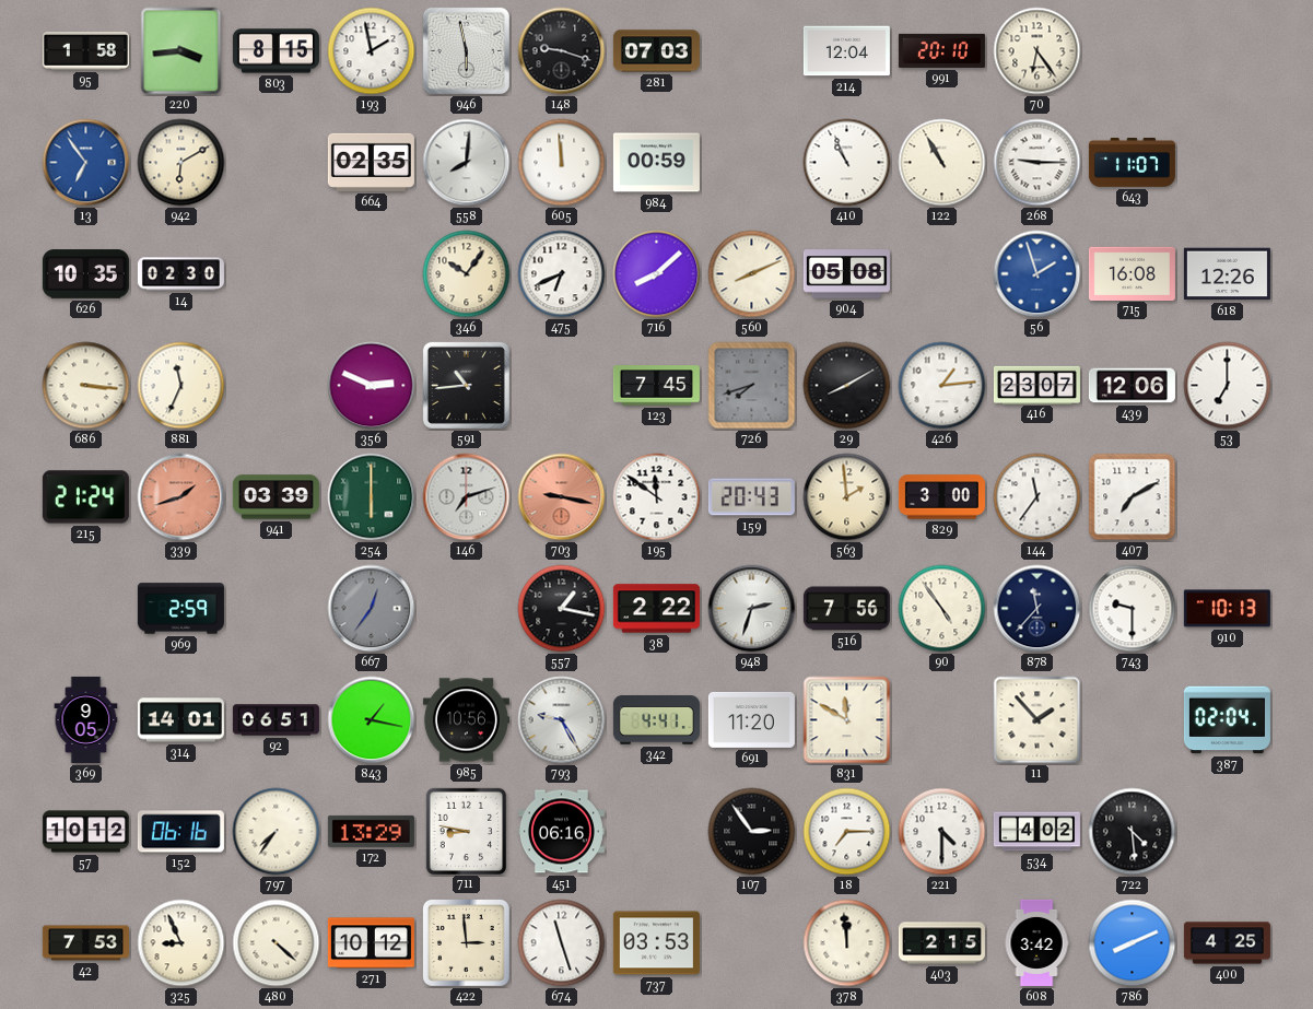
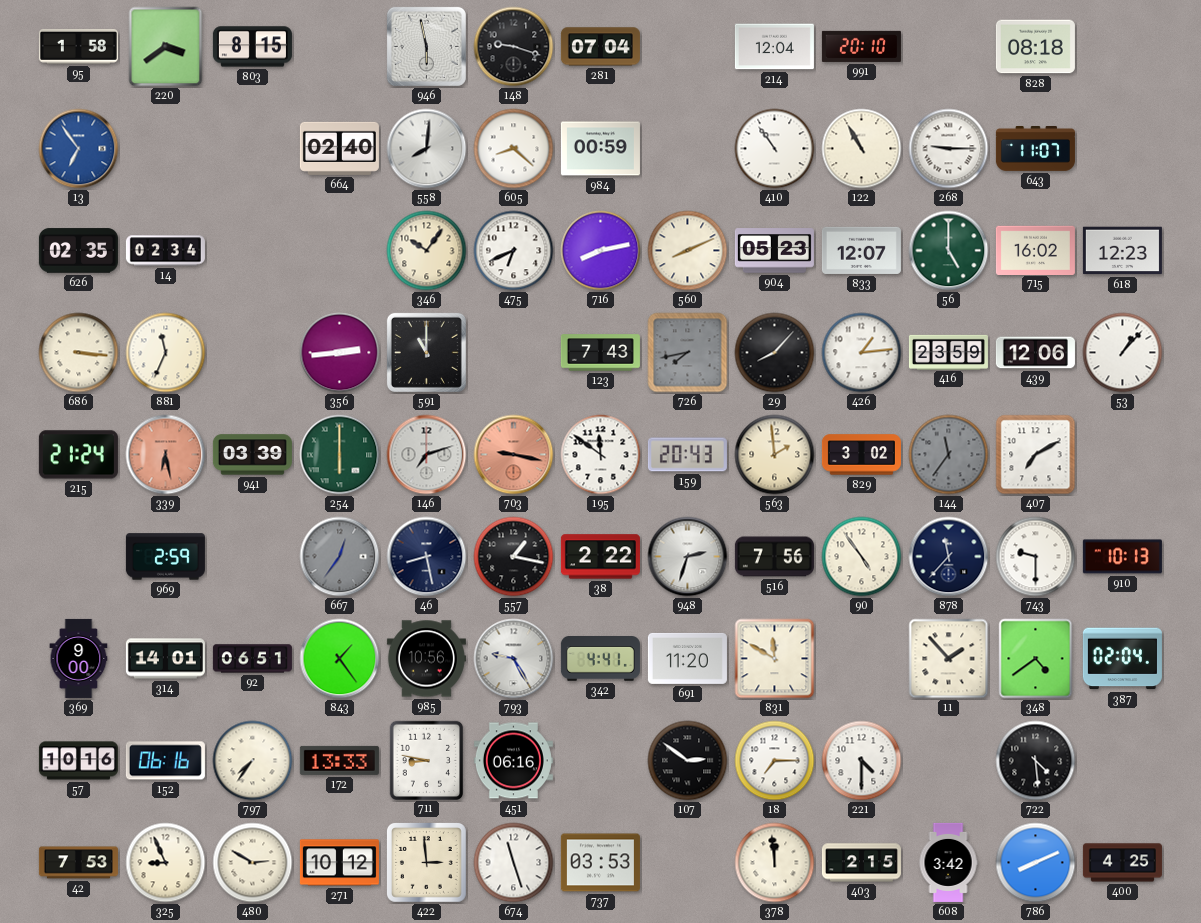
220: 3:44 -> 3:39
193: 1:58 -> none
281: 07:03 -> 07:04
70: 6:24 -> none
828: none -> 08:18
942: 6:10 -> none
664: 02:35 -> 02:40
605: 11:59 -> 8:22
410: 10:56 -> 10:54
626: 10:35 -> 02:35
14: 02:30 -> 02:34
716: 8:08 -> 8:13
904: 05:08 -> 05:23
833: none -> 12:07
56: 1:57 -> 5:00
56 dial: blue -> green
715: 16:08 -> 16:02
618: 12:26 -> 12:23
356: 2:49 -> 2:44
591: 10:44 -> 11:00
123: 7:45 -> 7:43
726: 7:42 -> 7:43
29: 8:10 -> 8:07
416: 23:07 -> 23:59
53: 7:00 -> 1:07
339: 1:42 -> 6:28
829: 3:00 -> 3:02
144 dial: white -> grey
46: none -> 8:28
369: 9:05 -> 9:00
843: 1:17 -> 1:24
348: none -> 4:39
57: 10:12 -> 10:16
172: 13:29 -> 13:33
107: 2:54 -> 2:51
534: 4:02 -> none
480: 4:22 -> 2:50
